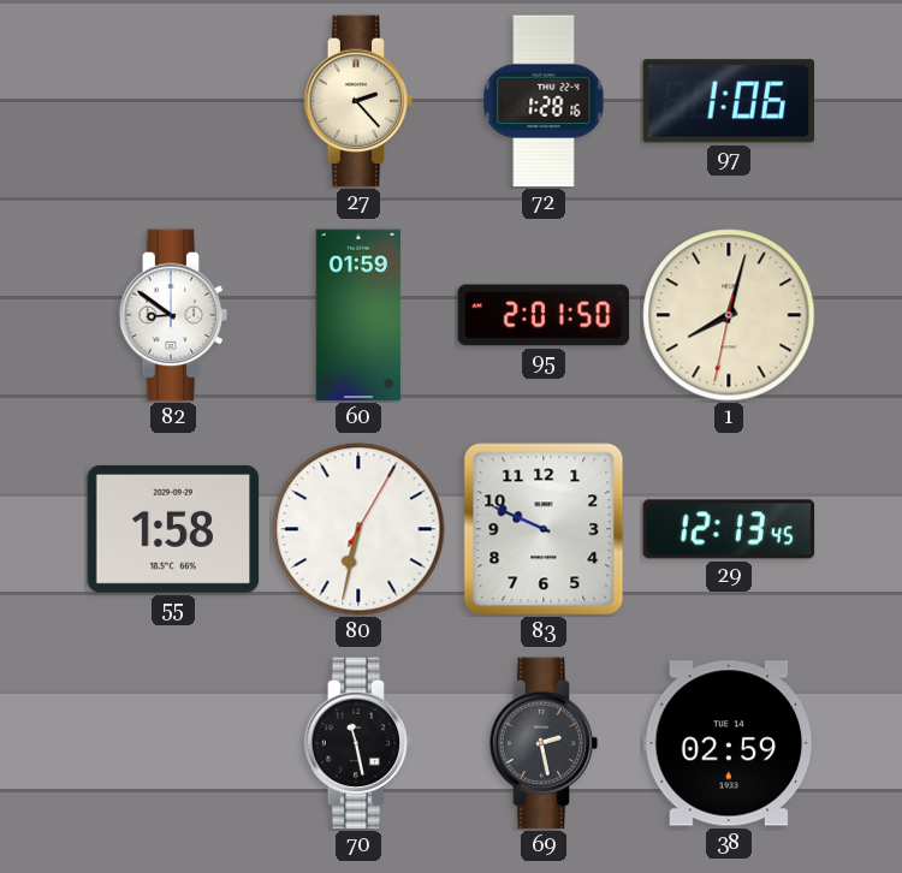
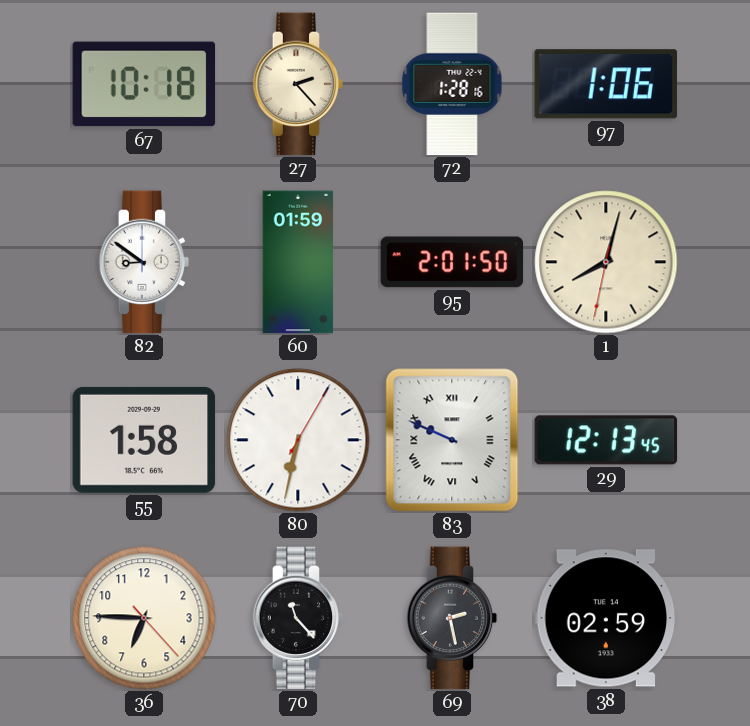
67: none -> 10:18
83 numerals: Arabic -> Roman
36: none -> 6:45
70: 11:28 -> 11:23
